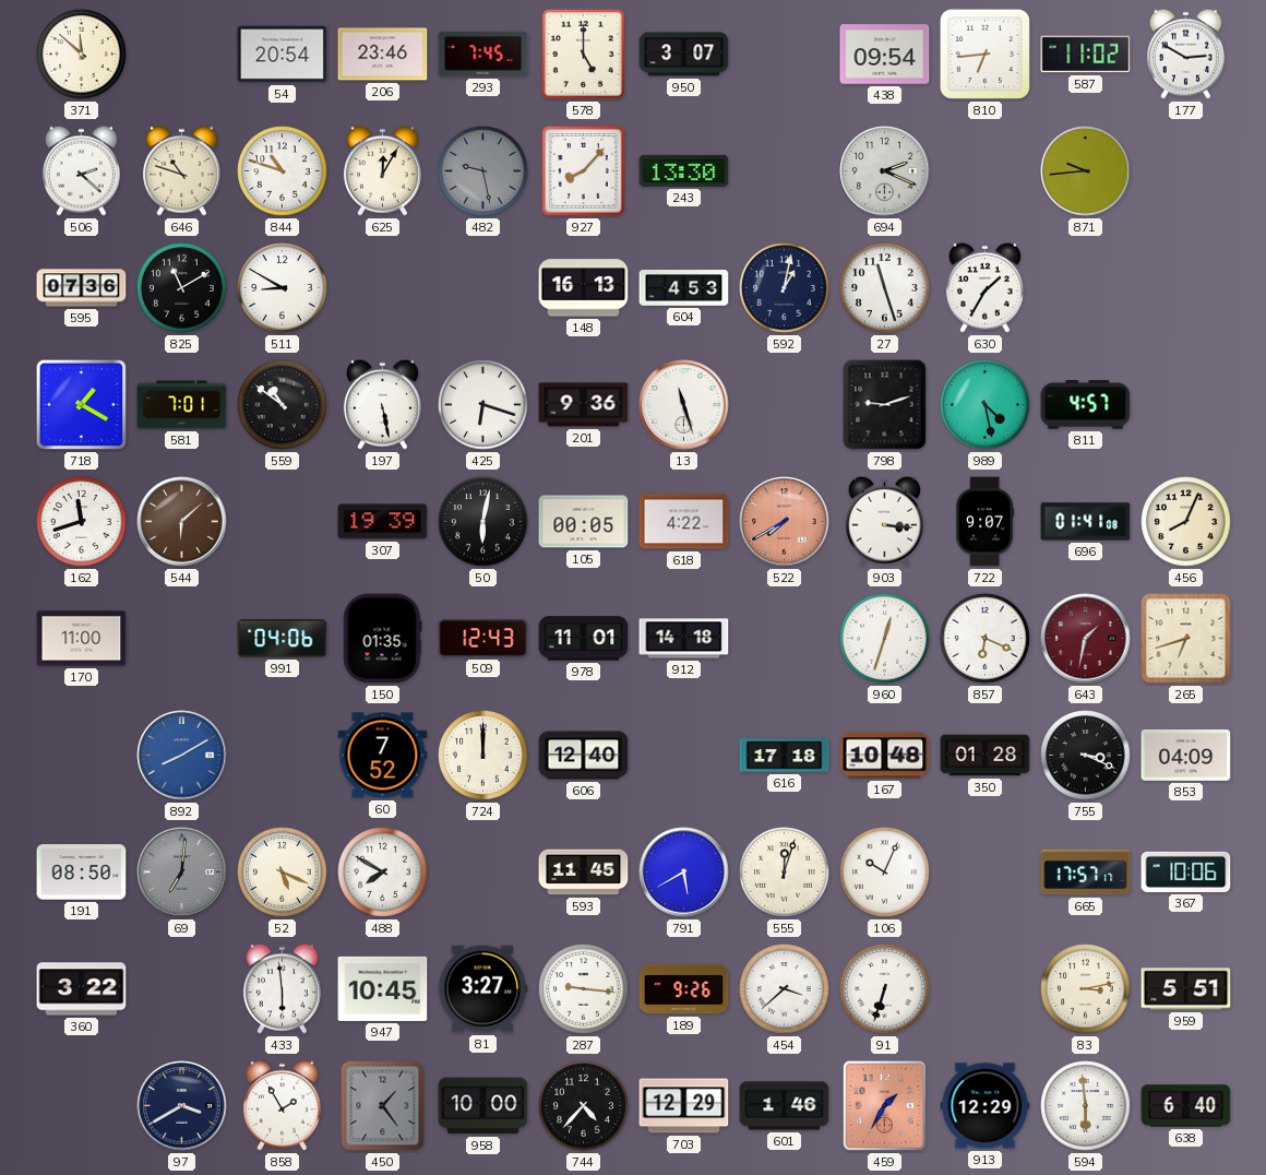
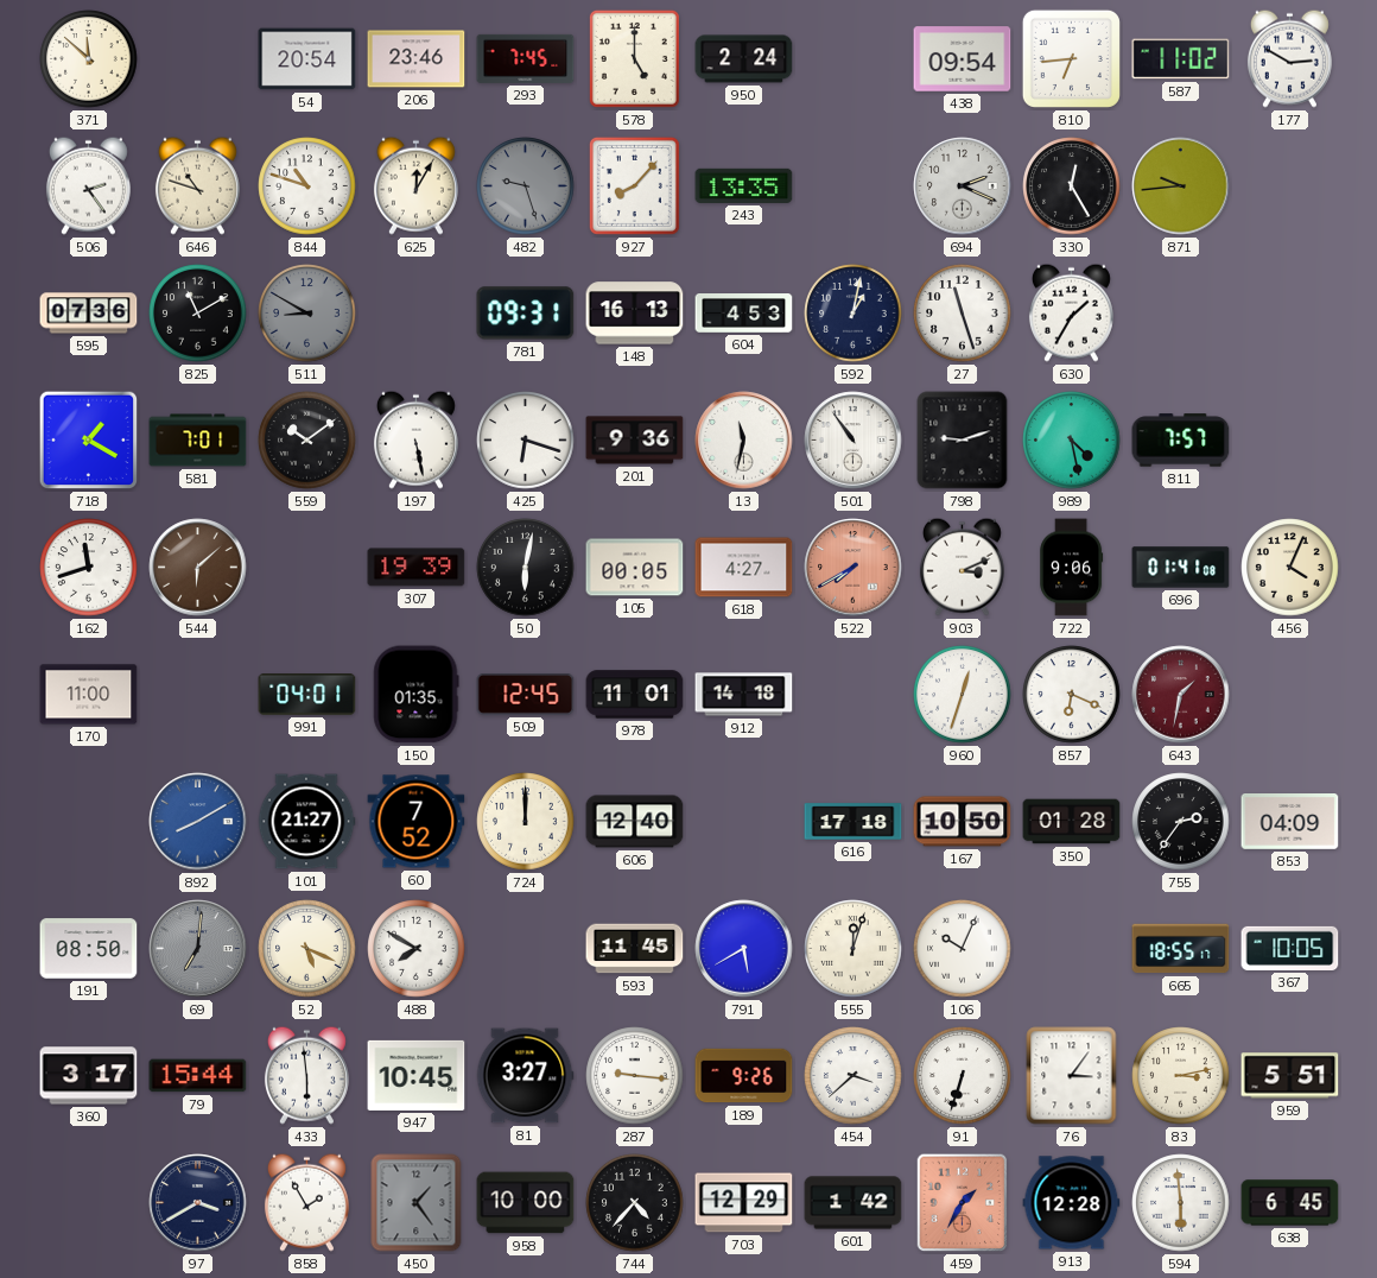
950: 3:07 -> 2:24
506: 2:22 -> 2:24
482: 9:28 -> 9:27
243: 13:30 -> 13:35
330: none -> 12:25
511 dial: white -> grey
781: none -> 09:31
559: 10:51 -> 10:09
13: 11:27 -> 11:32
501: none -> 10:54
811: 4:57 -> 7:57
618: 4:22 -> 4:27
903: 3:16 -> 3:11
722: 9:07 -> 9:06
456: 8:04 -> 4:04
991: 04:06 -> 04:01
509: 12:43 -> 12:45
265: 6:42 -> none
101: none -> 21:27
167: 10:48 -> 10:50
755: 3:19 -> 2:36
665: 17:57 -> 18:55
367: 10:06 -> 10:05
360: 3:22 -> 3:17
79: none -> 15:44
76: none -> 3:06
601: 1:46 -> 1:42
913: 12:29 -> 12:28
638: 6:40 -> 6:45
